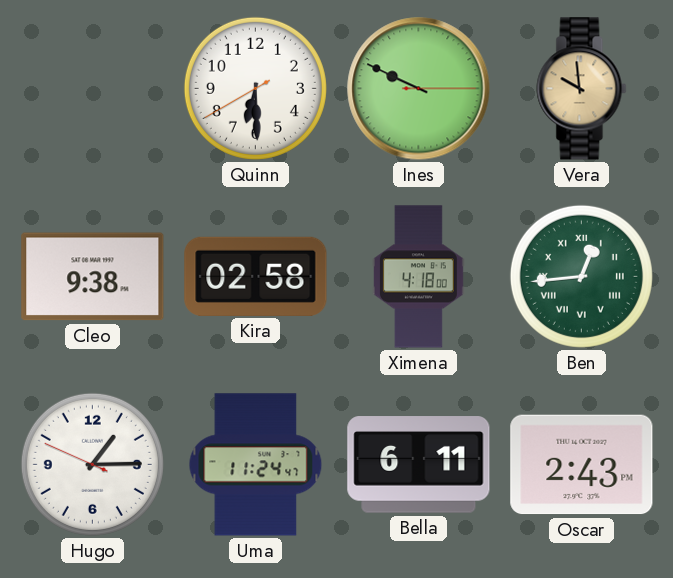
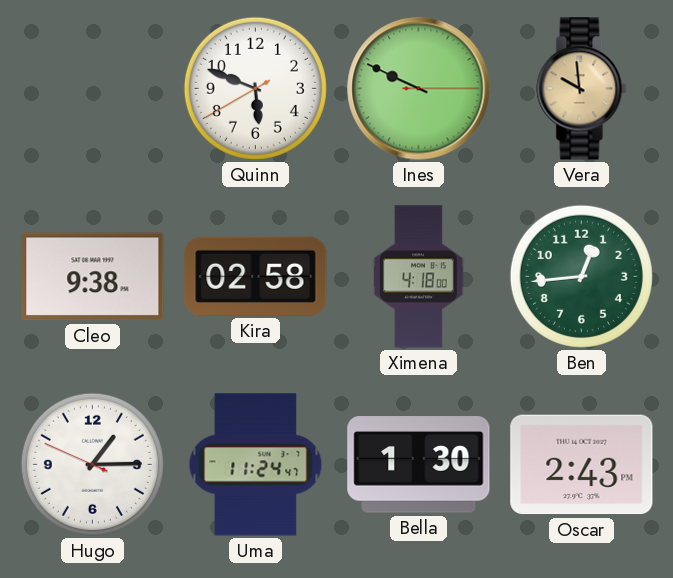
Quinn: 6:29 -> 5:48
Ben numerals: Roman -> Arabic
Bella: 6:11 -> 1:30
